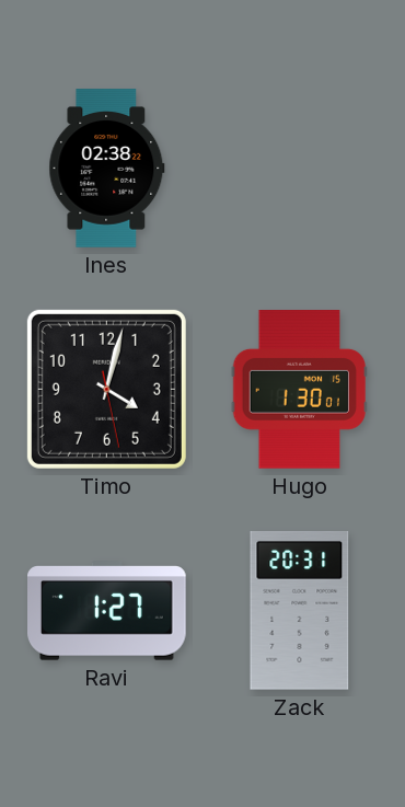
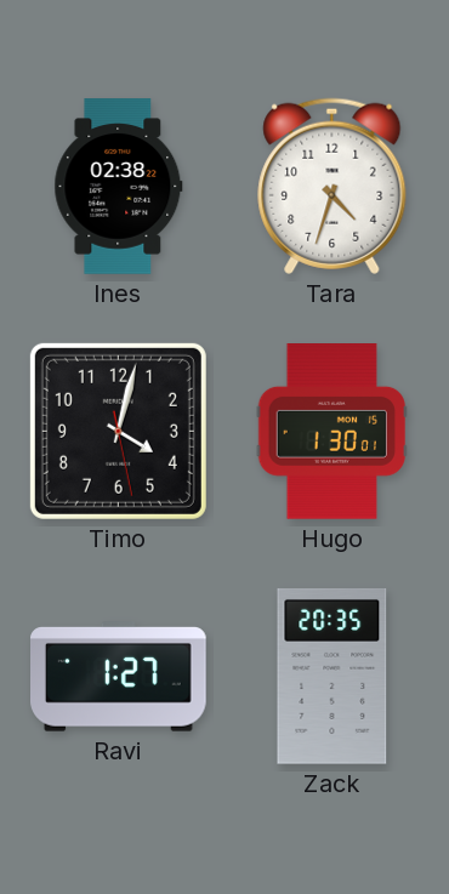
Tara: none -> 4:33
Zack: 20:31 -> 20:35
